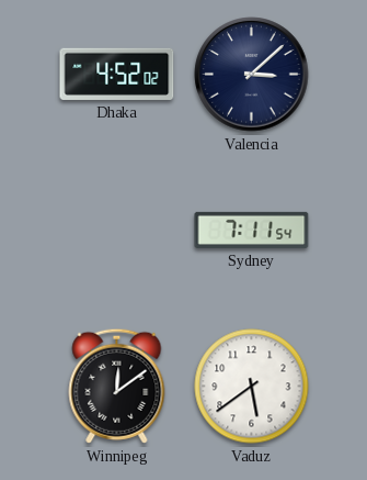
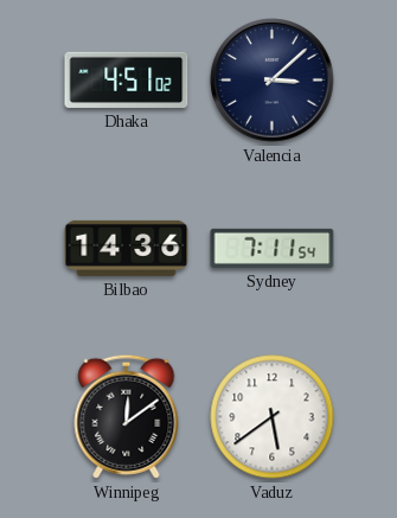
Dhaka: 4:52 -> 4:51
Bilbao: none -> 14:36
